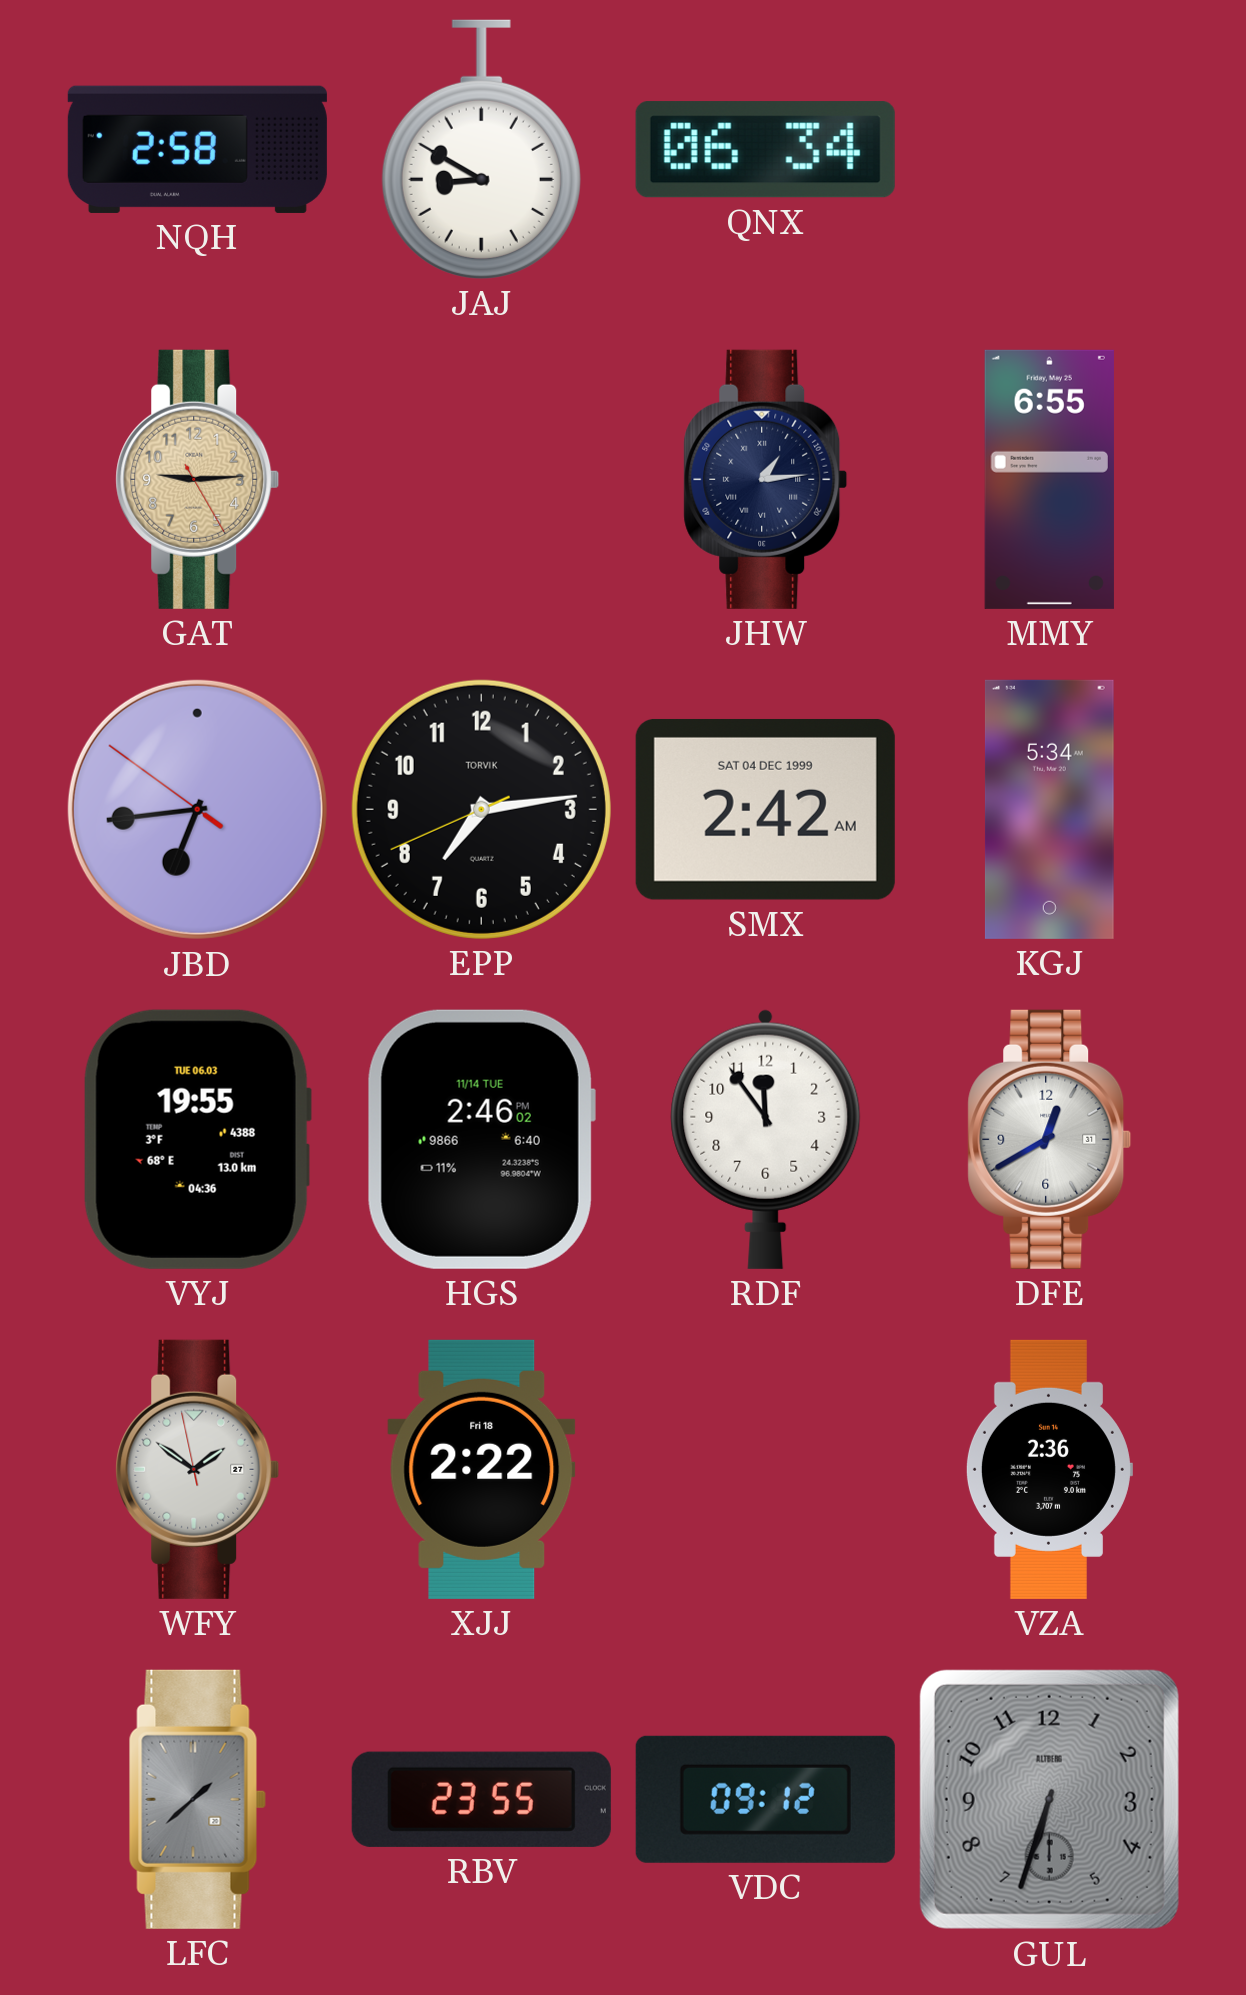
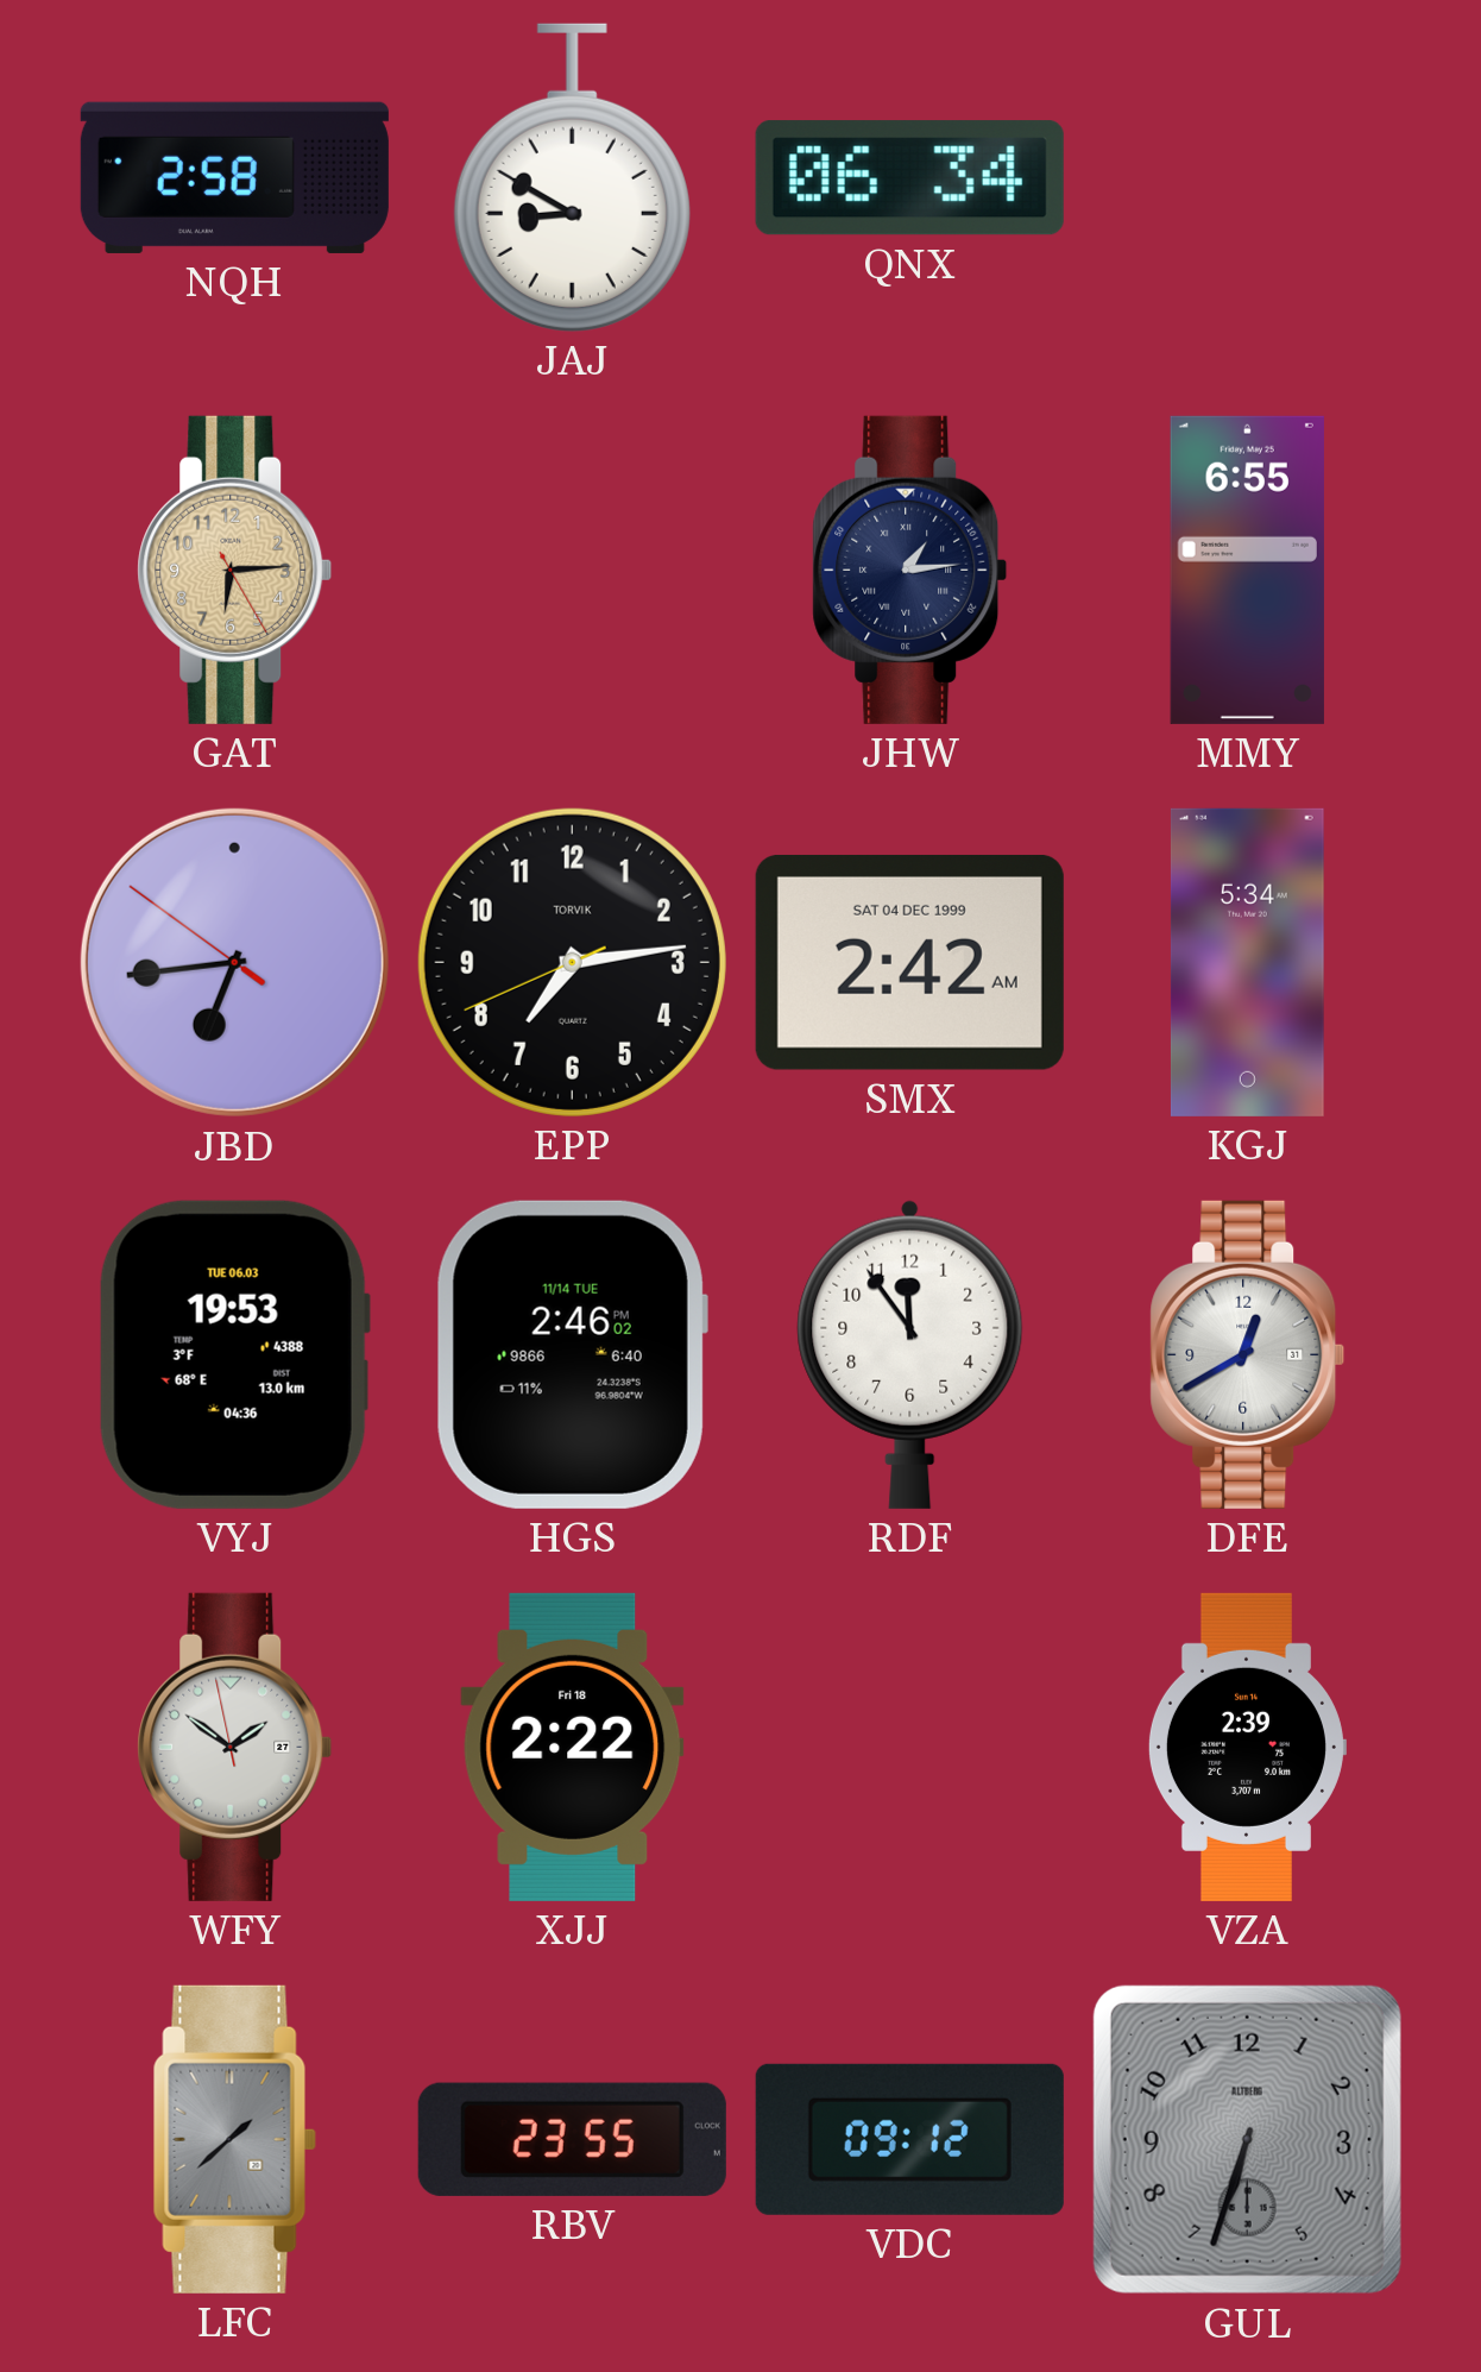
GAT: 9:14 -> 6:14
VYJ: 19:55 -> 19:53
VZA: 2:36 -> 2:39
